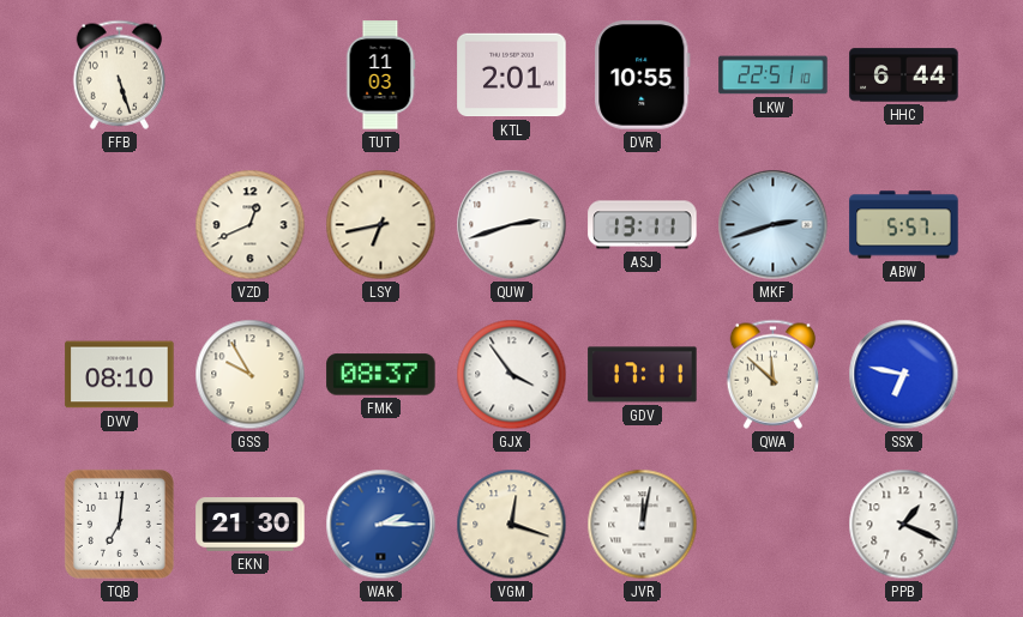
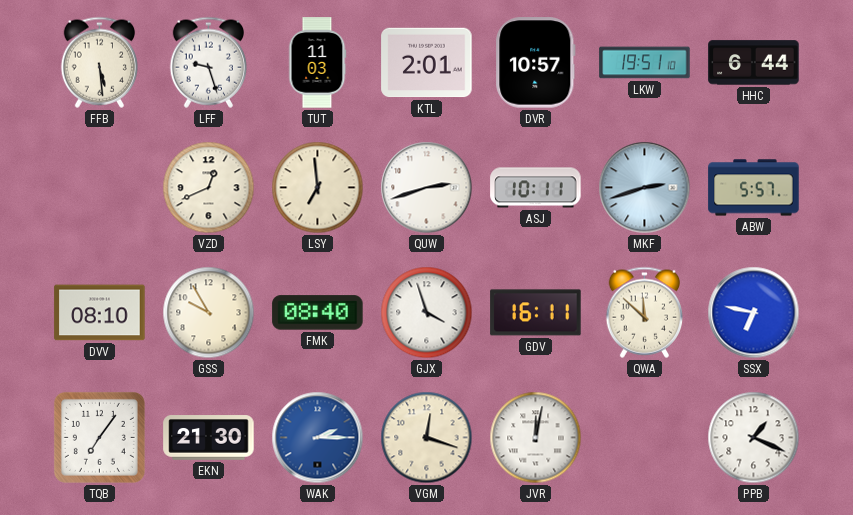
FFB: 5:27 -> 5:29
LFF: none -> 9:27
DVR: 10:55 -> 10:57
LKW: 22:51 -> 19:51
LSY: 6:43 -> 6:59
ASJ: 13:11 -> 10:11
FMK: 08:37 -> 08:40
GJX: 3:54 -> 3:57
GDV: 17:11 -> 16:11
TQB: 7:01 -> 7:06
